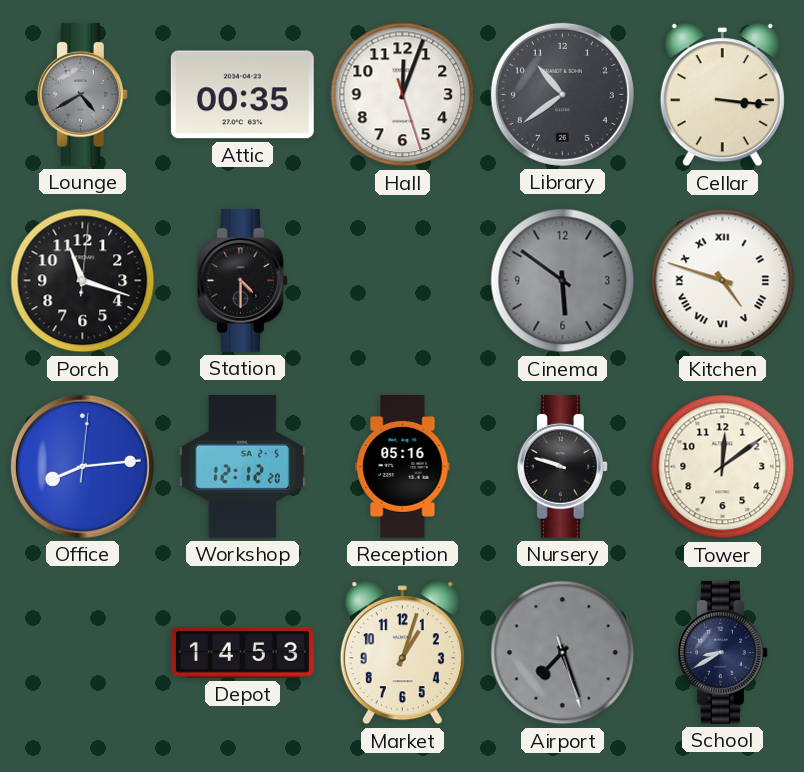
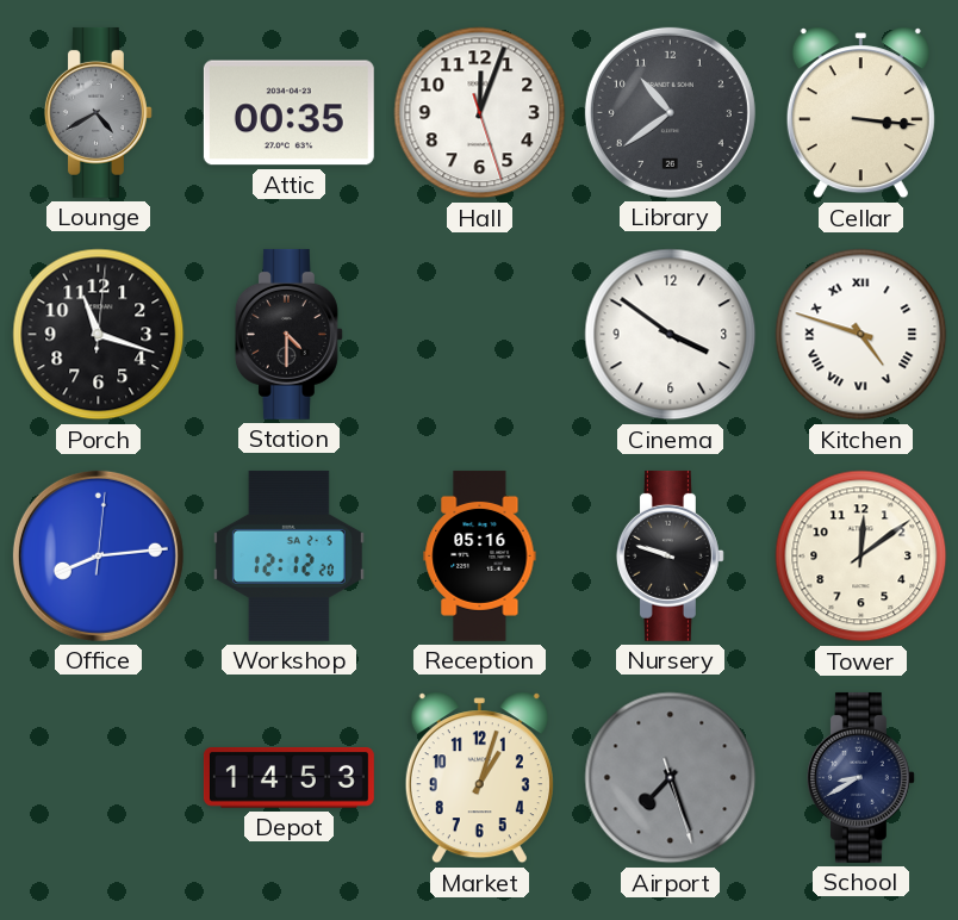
Cinema: 5:51 -> 3:51
Cinema dial: grey -> white
